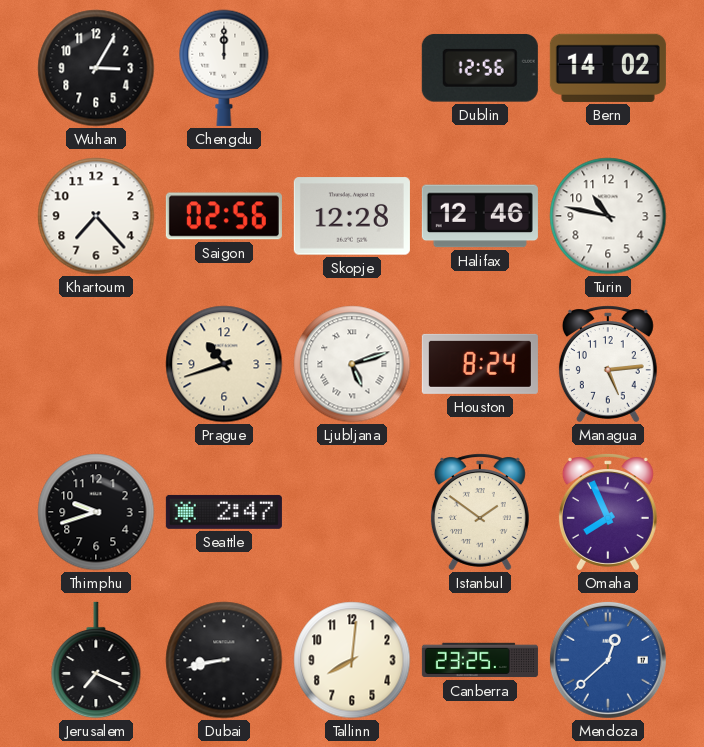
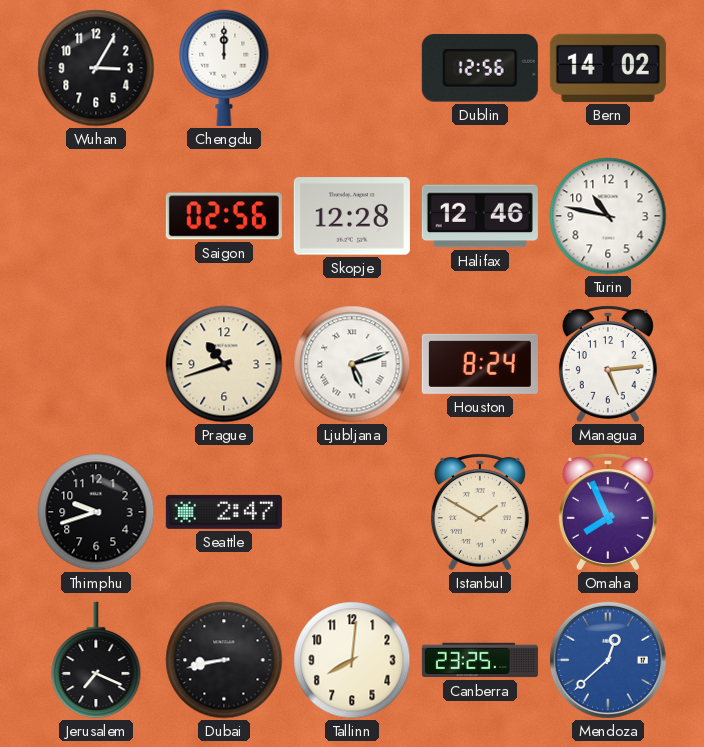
Khartoum: 7:23 -> none
Istanbul: 1:51 -> 1:50
